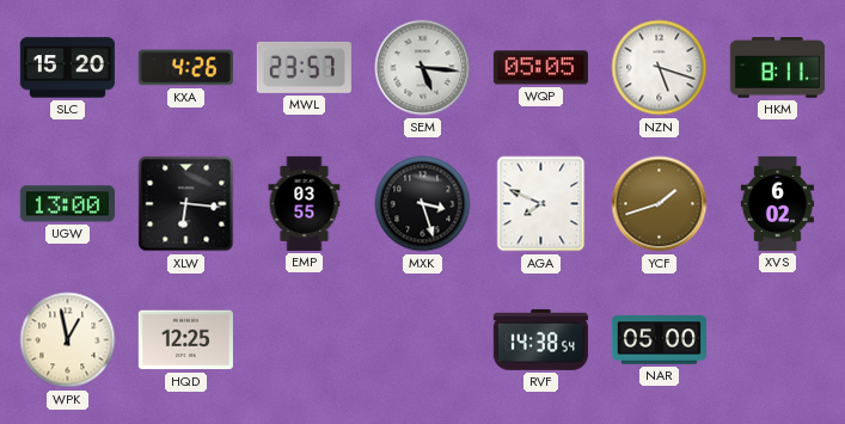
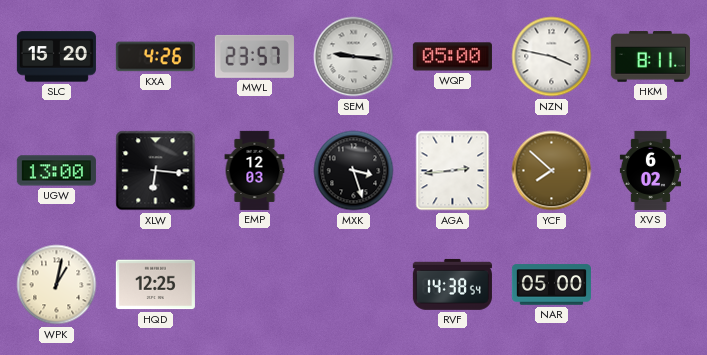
SEM: 5:16 -> 9:16
WQP: 05:05 -> 05:00
NZN: 5:18 -> 3:47
EMP: 03:55 -> 12:03
AGA: 7:49 -> 2:44
YCF: 1:42 -> 7:52
WPK: 12:58 -> 1:02
